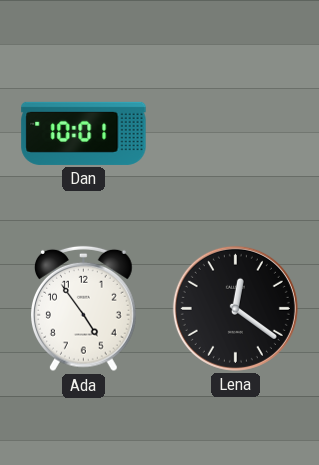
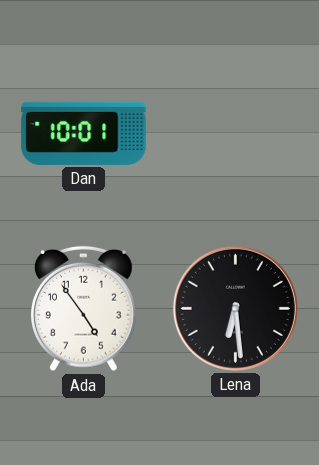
Lena: 12:21 -> 6:29
